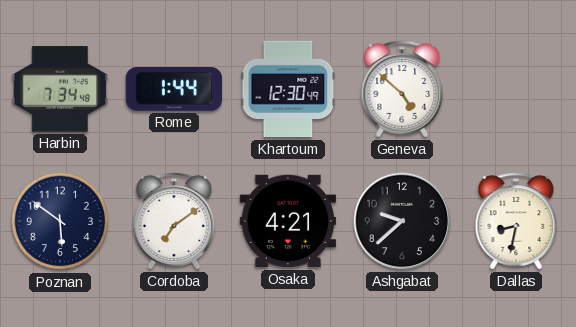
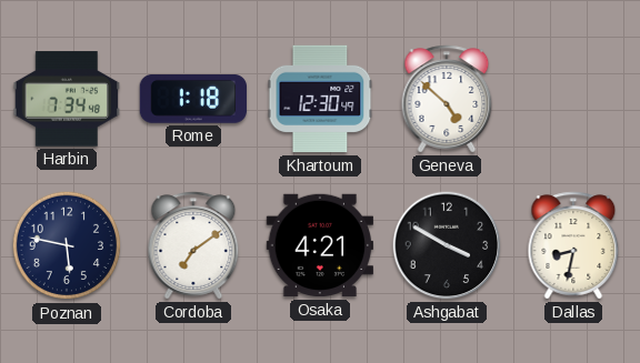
Rome: 1:44 -> 1:18
Poznan: 5:51 -> 5:47
Ashgabat: 9:38 -> 3:50
